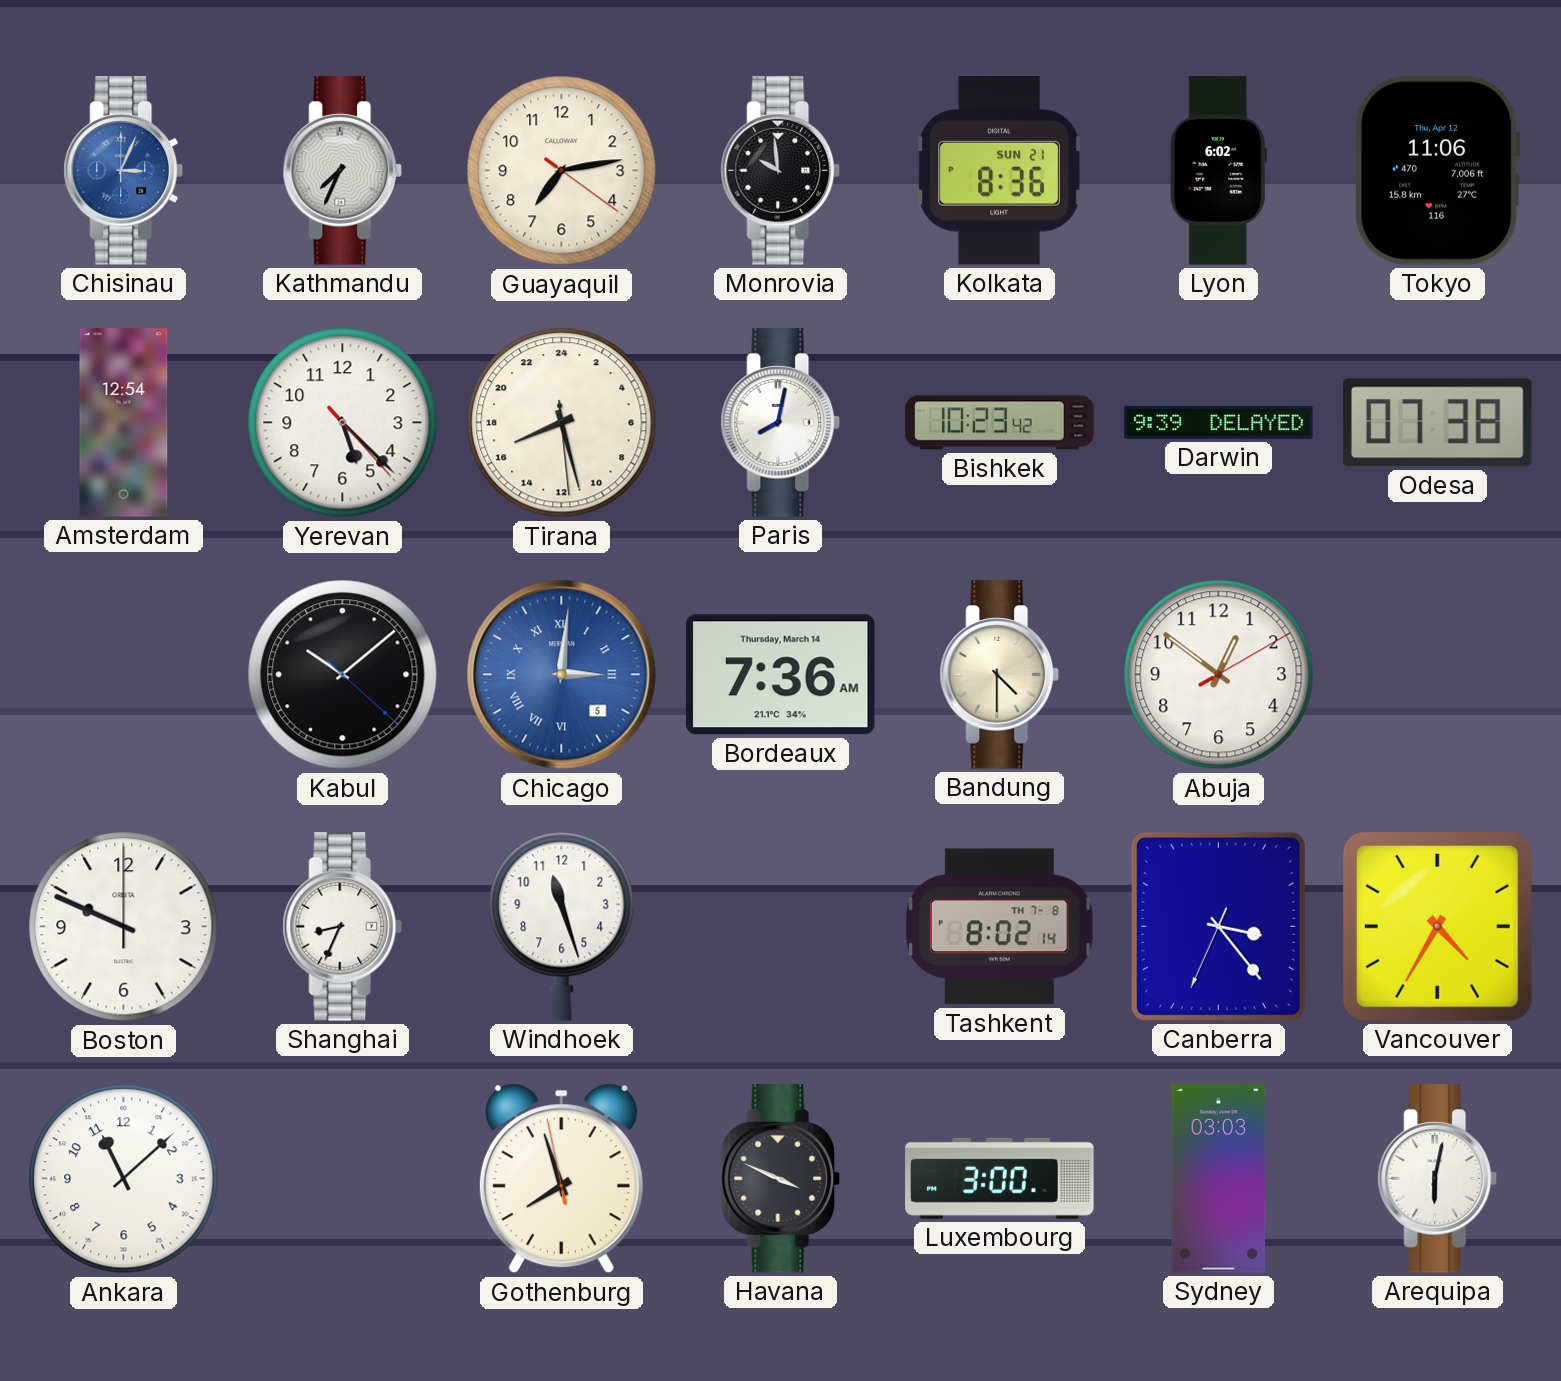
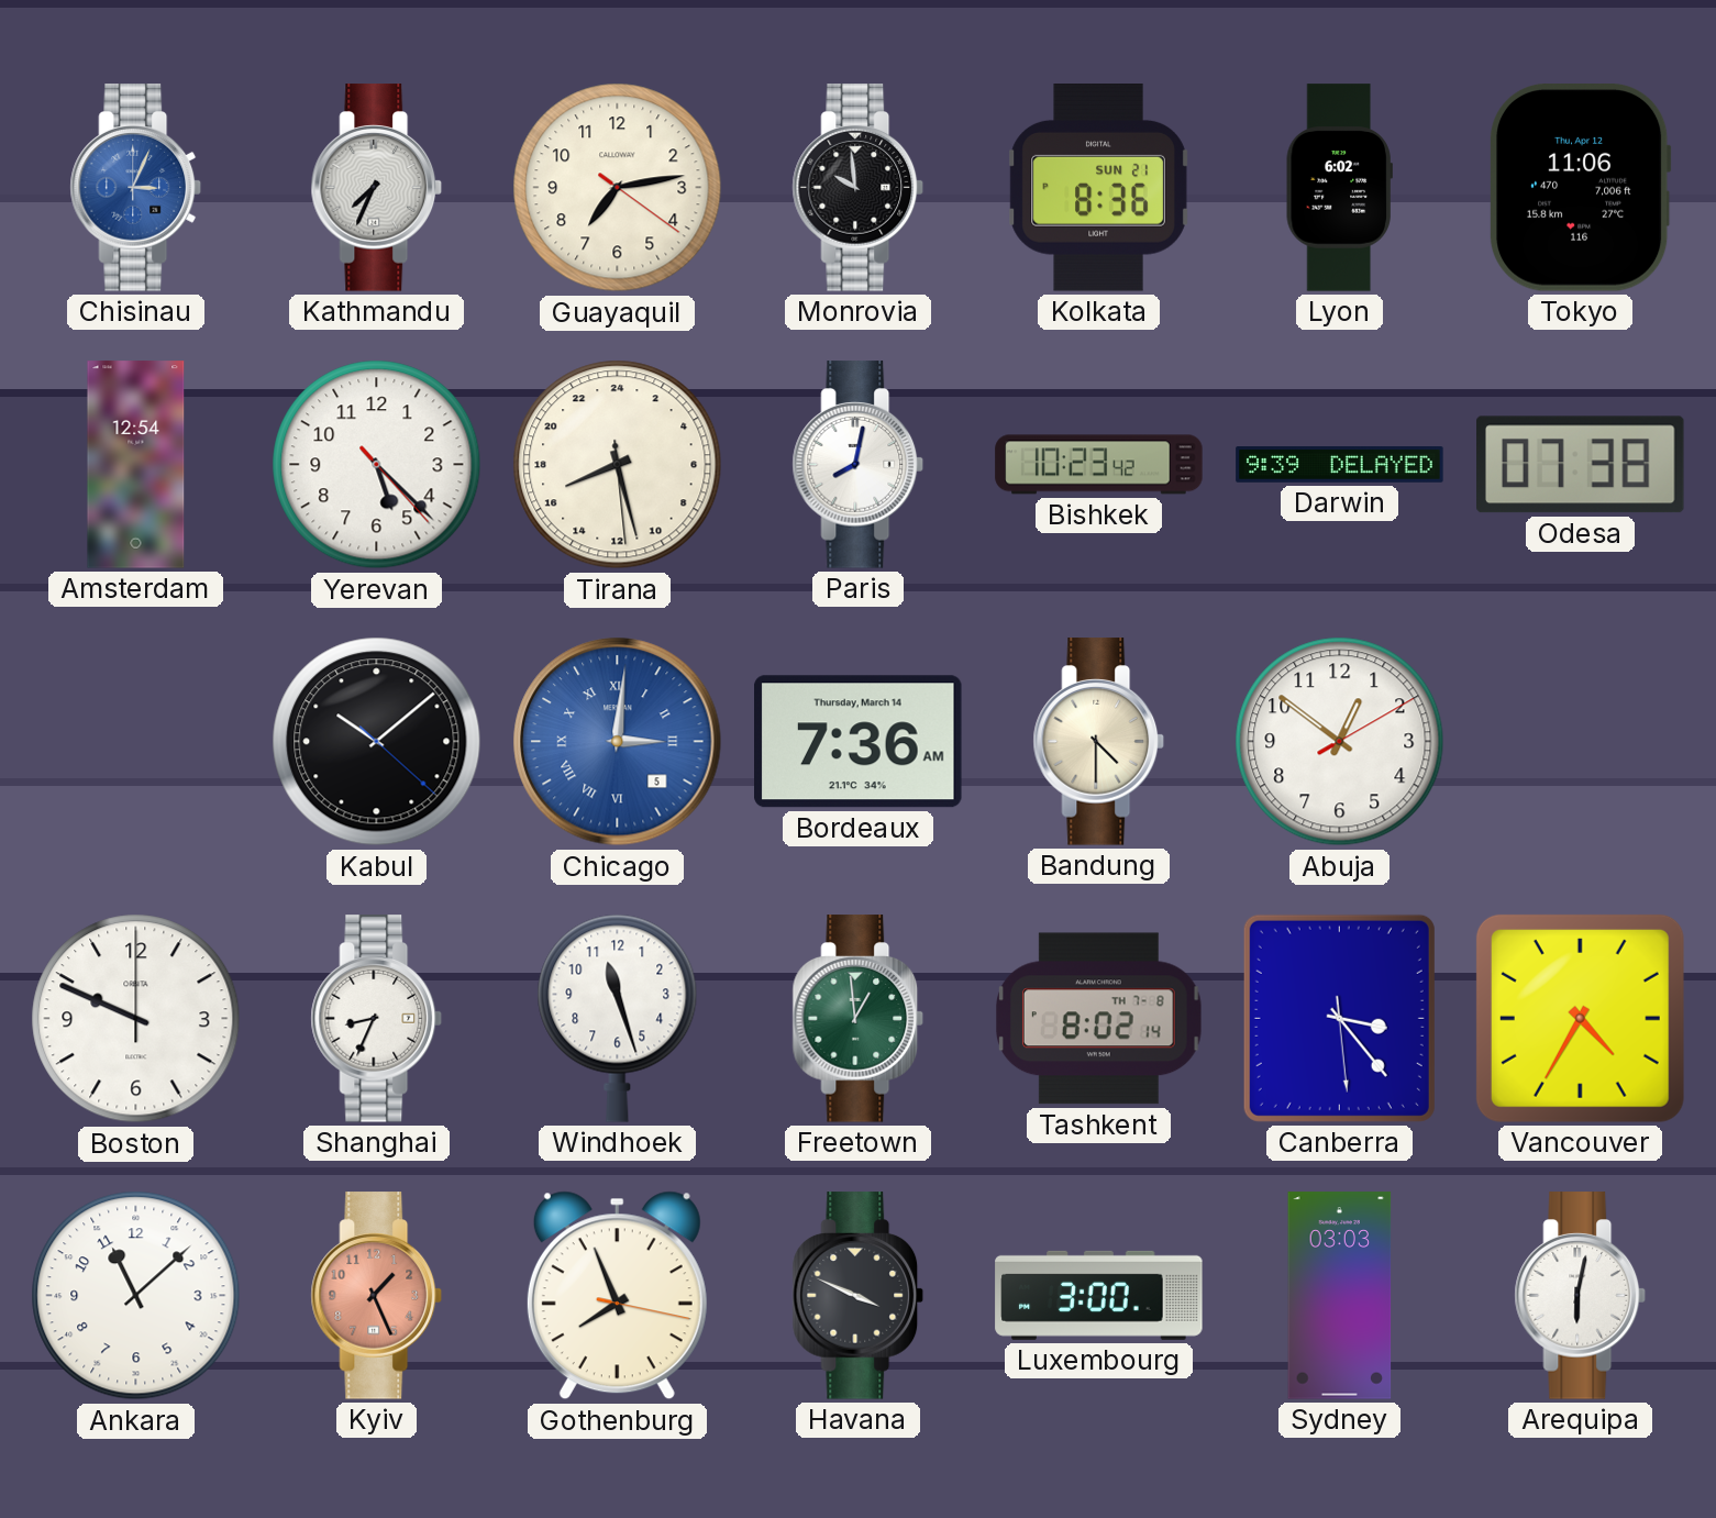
Freetown: none -> 12:59
Canberra: 3:23:34 -> 3:23:29
Kyiv: none -> 1:26
Gothenburg: 7:56:58 -> 7:56:17
